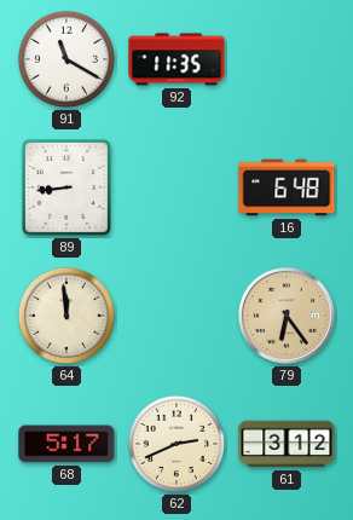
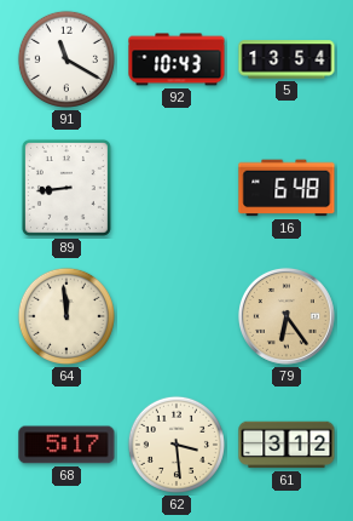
92: 11:35 -> 10:43
5: none -> 13:54
62: 2:41 -> 3:29
